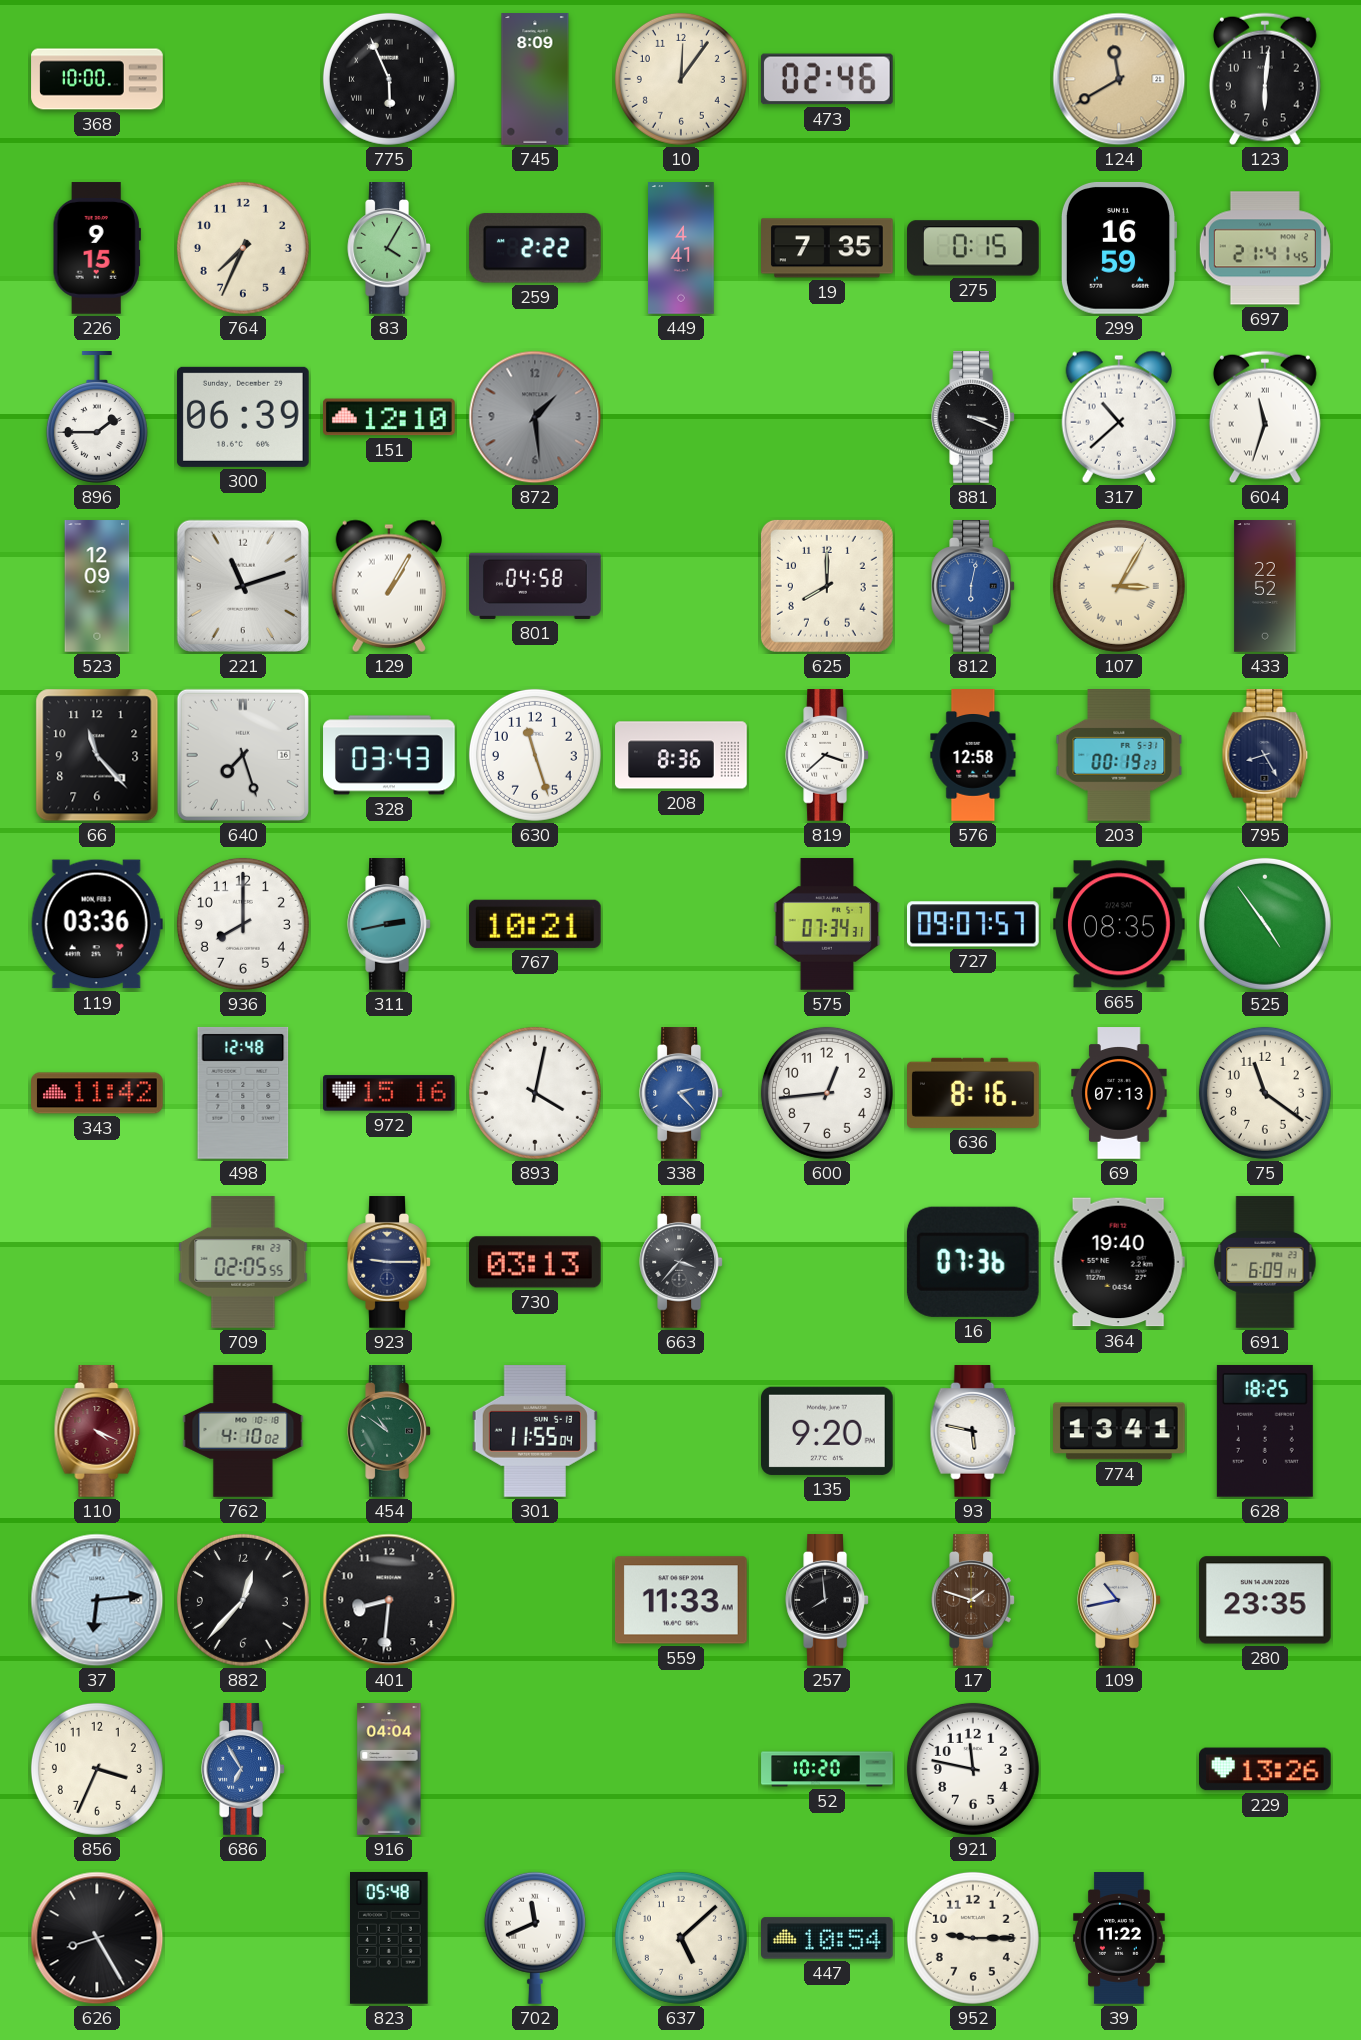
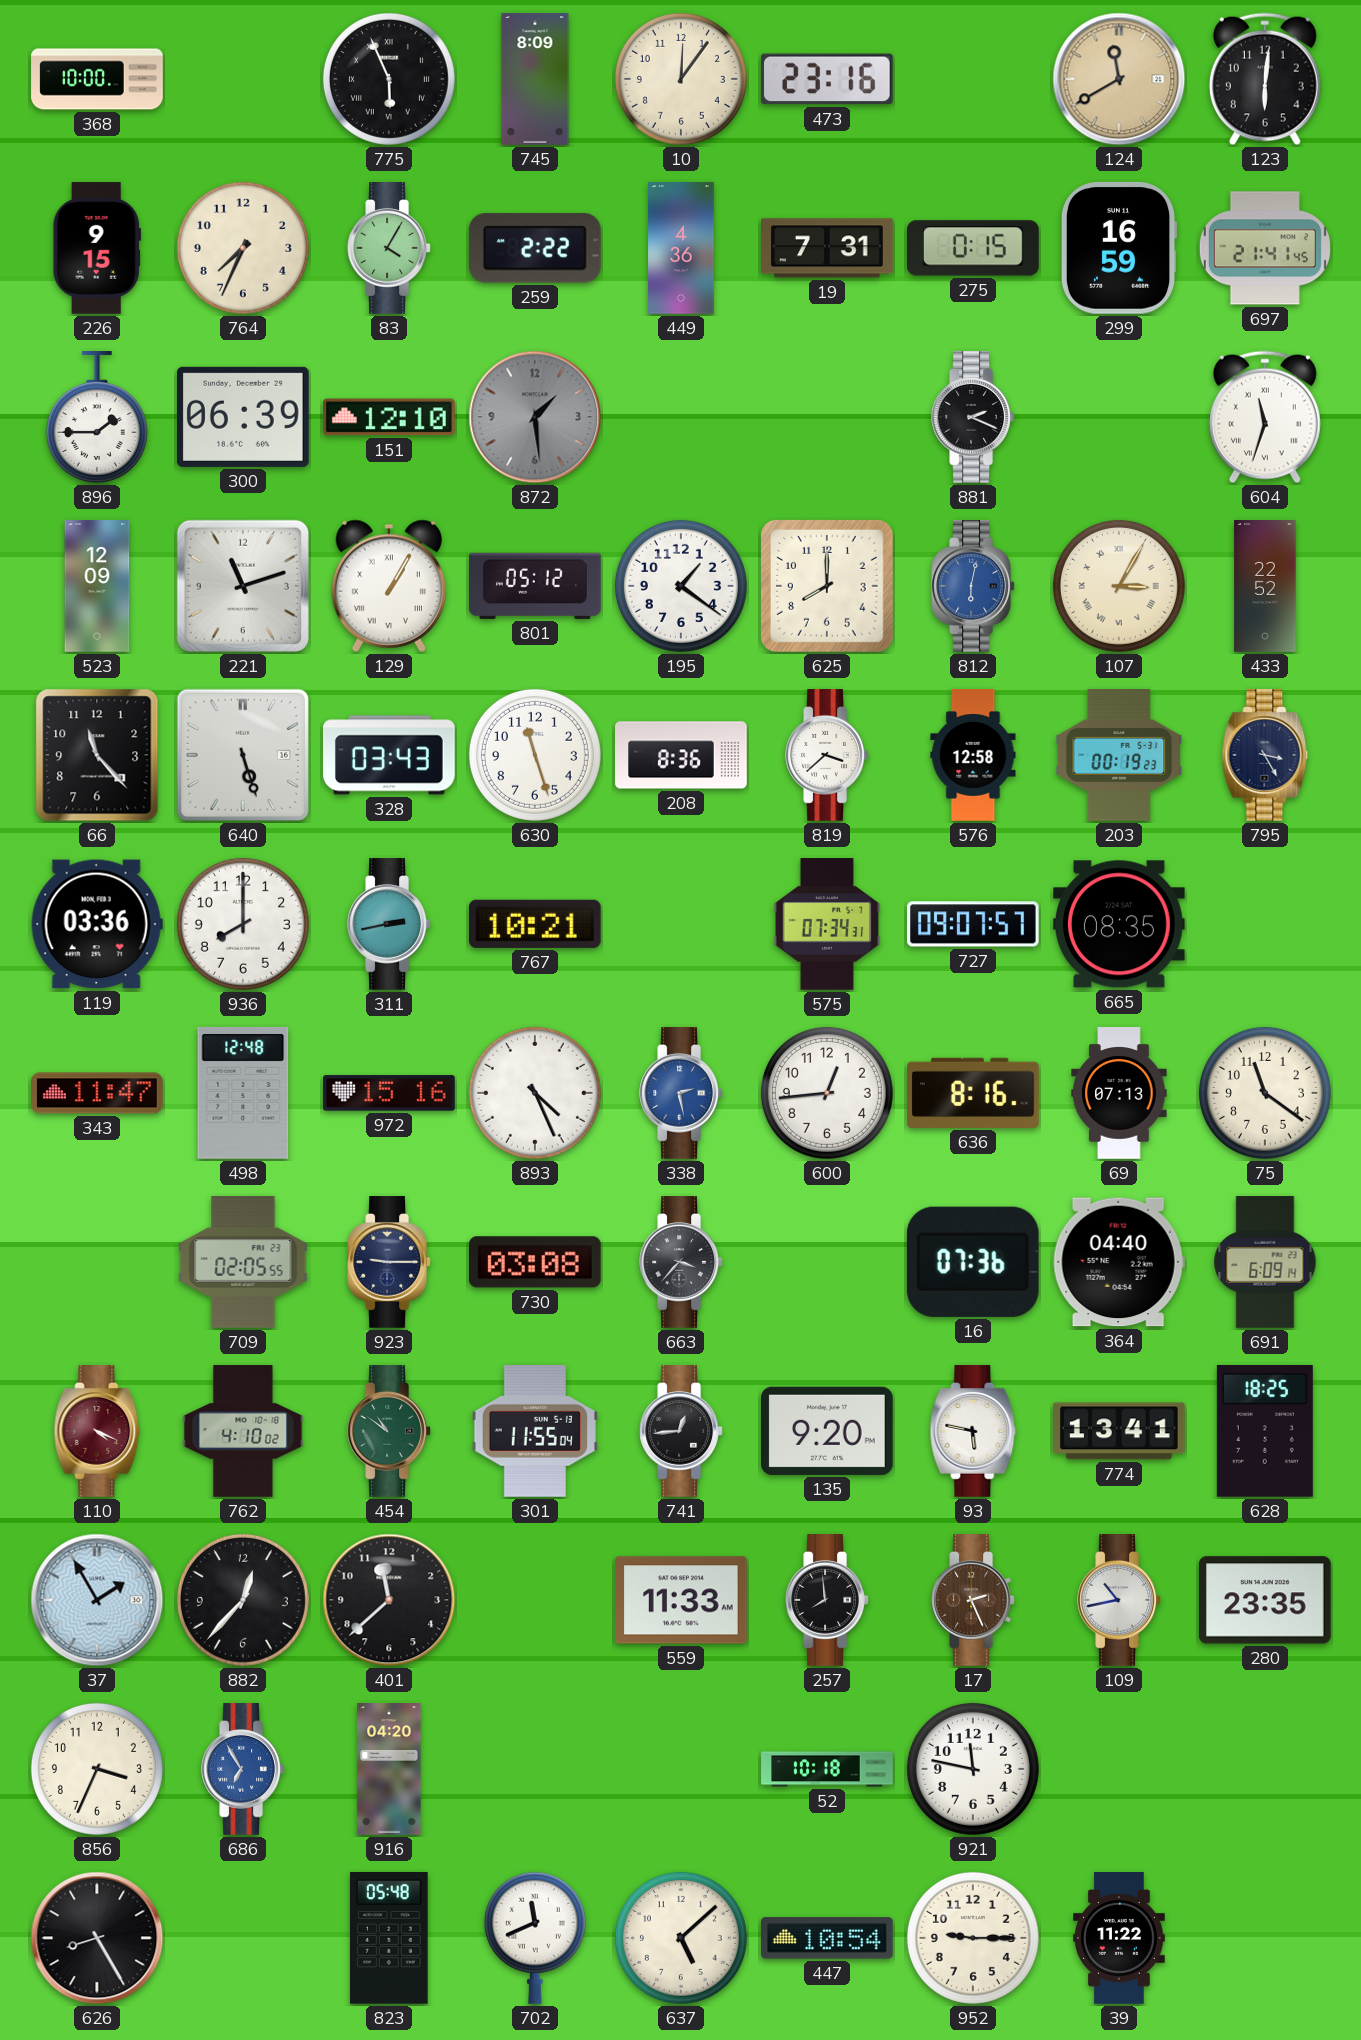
473: 02:46 -> 23:16
449: 4:41 -> 4:36
19: 7:35 -> 7:31
881: 3:19 -> 2:19
317: 10:38 -> none
801: 04:58 -> 05:12
195: none -> 1:21
640: 7:27 -> 5:27
795: 8:25 -> 3:25
525: 4:54 -> none
343: 11:42 -> 11:47
893: 4:02 -> 4:26
338: 2:23 -> 2:28
730: 03:13 -> 03:08
364: 19:40 -> 04:40
741: none -> 12:44
37: 6:14 -> 1:55
401: 8:31 -> 11:38
17: 1:48 -> 2:26
916: 04:04 -> 04:20
52: 10:20 -> 10:18
229: 13:26 -> none
